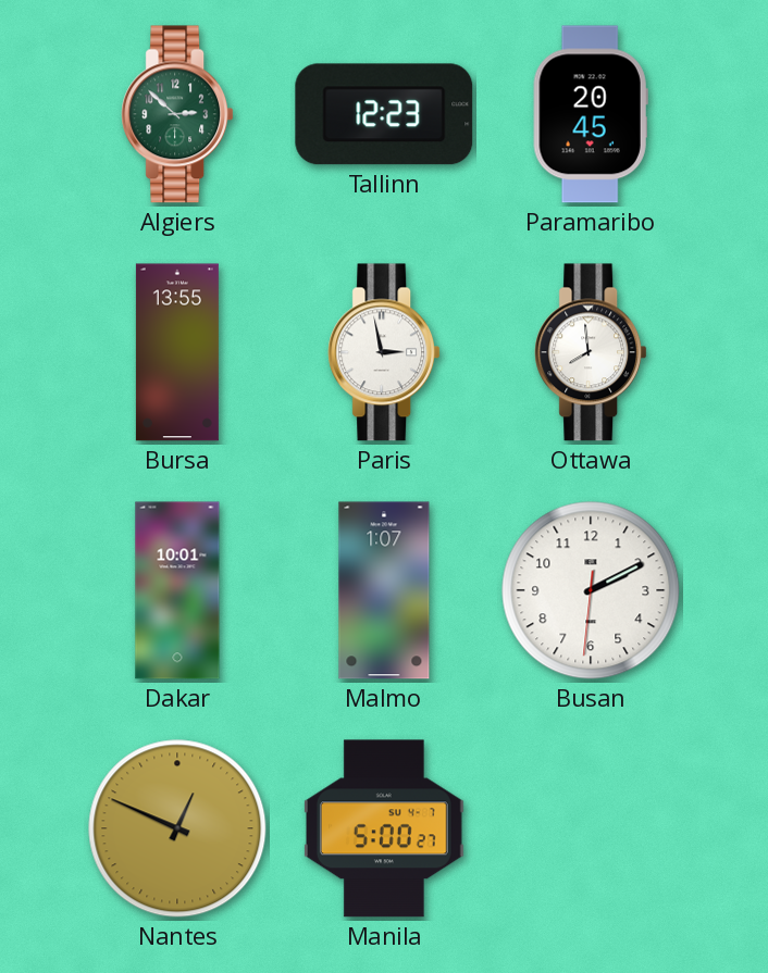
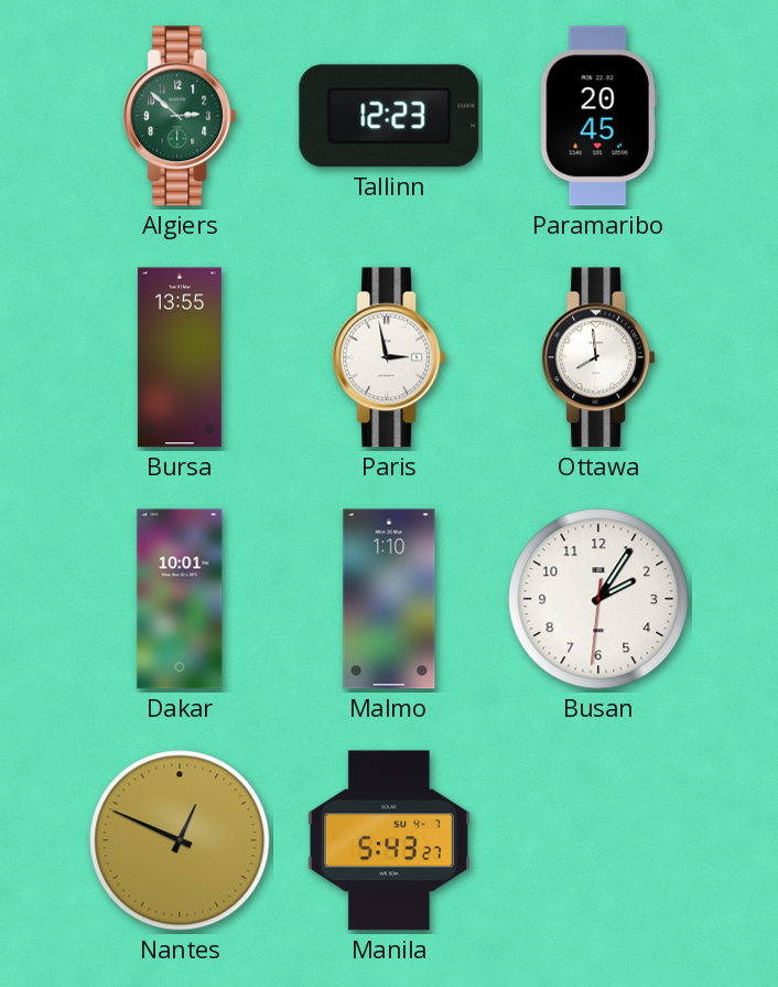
Malmo: 1:07 -> 1:10
Busan: 2:10 -> 2:05
Manila: 5:00 -> 5:43
